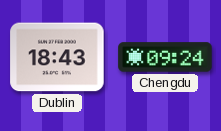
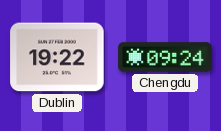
Dublin: 18:43 -> 19:22
